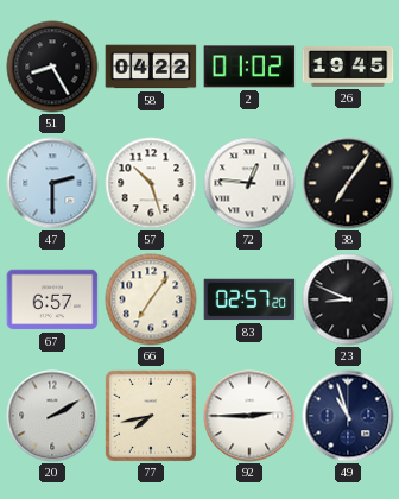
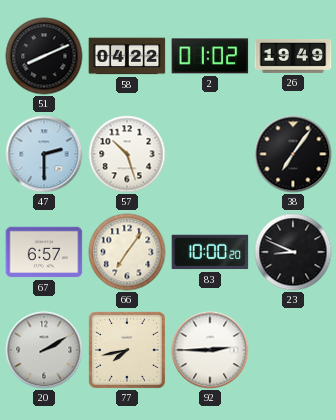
51: 8:25 -> 8:11
26: 19:45 -> 19:49
72: 12:46 -> none
83: 02:57 -> 10:00
49: 10:57 -> none
